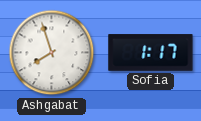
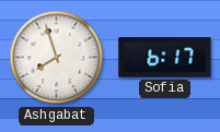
Sofia: 1:17 -> 6:17
